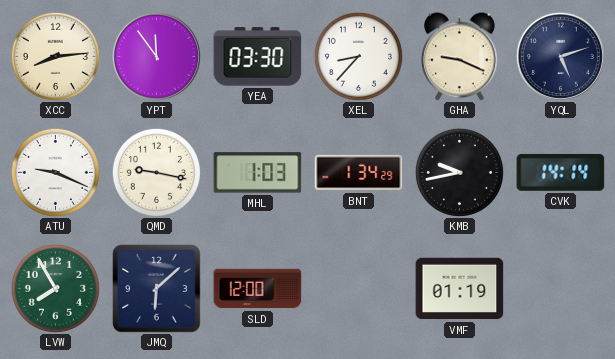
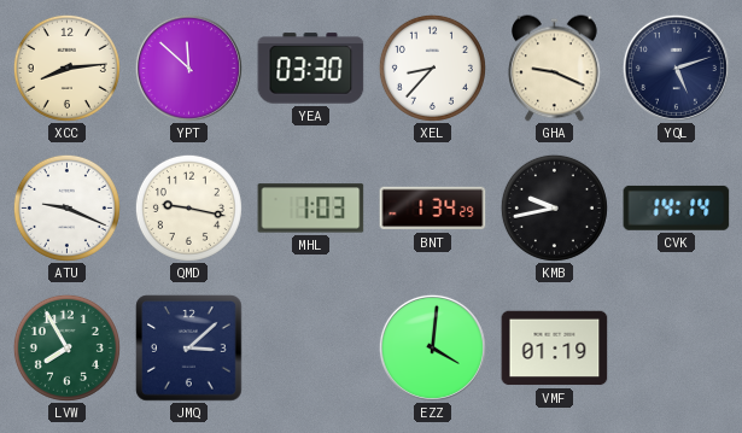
YPT: 11:54 -> 11:52
JMQ: 6:08 -> 3:08
SLD: 12:00 -> none
EZZ: none -> 4:01
